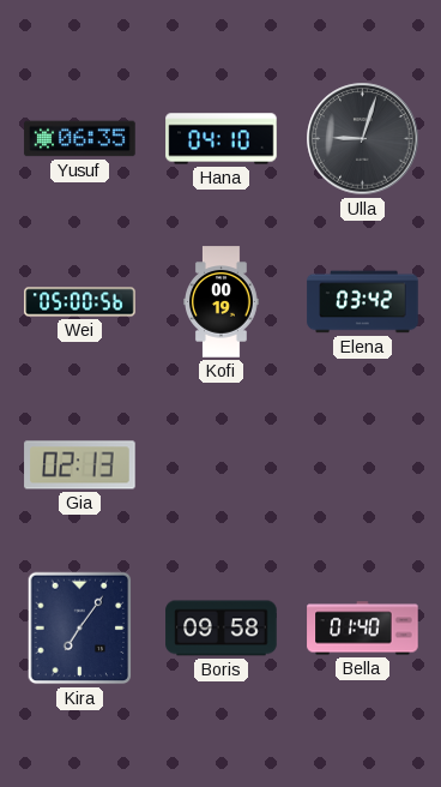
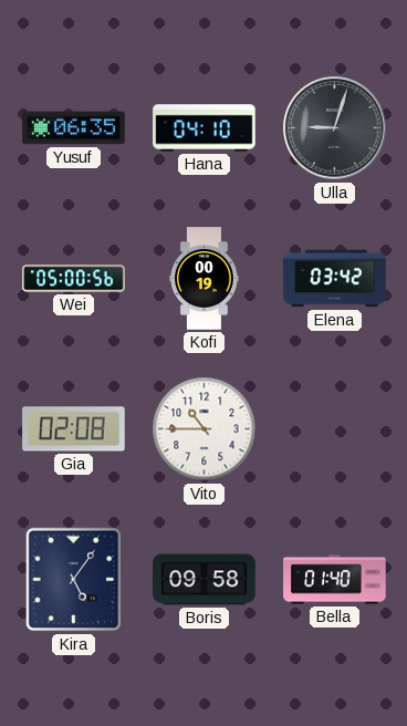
Gia: 02:13 -> 02:08
Vito: none -> 10:45
Kira: 7:06 -> 5:06
